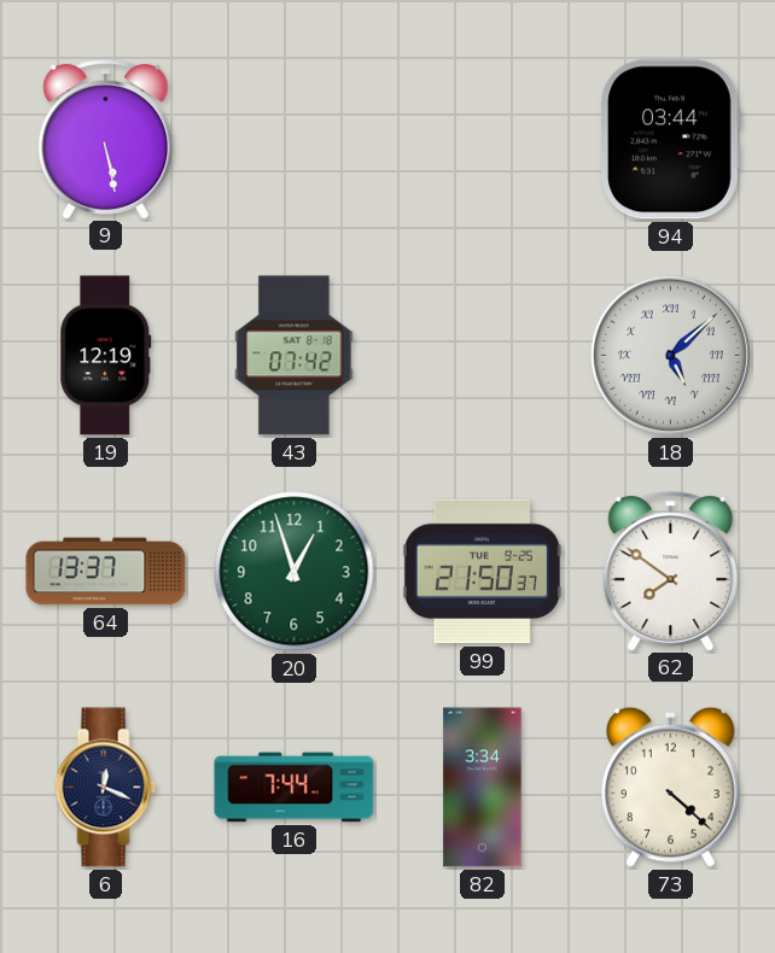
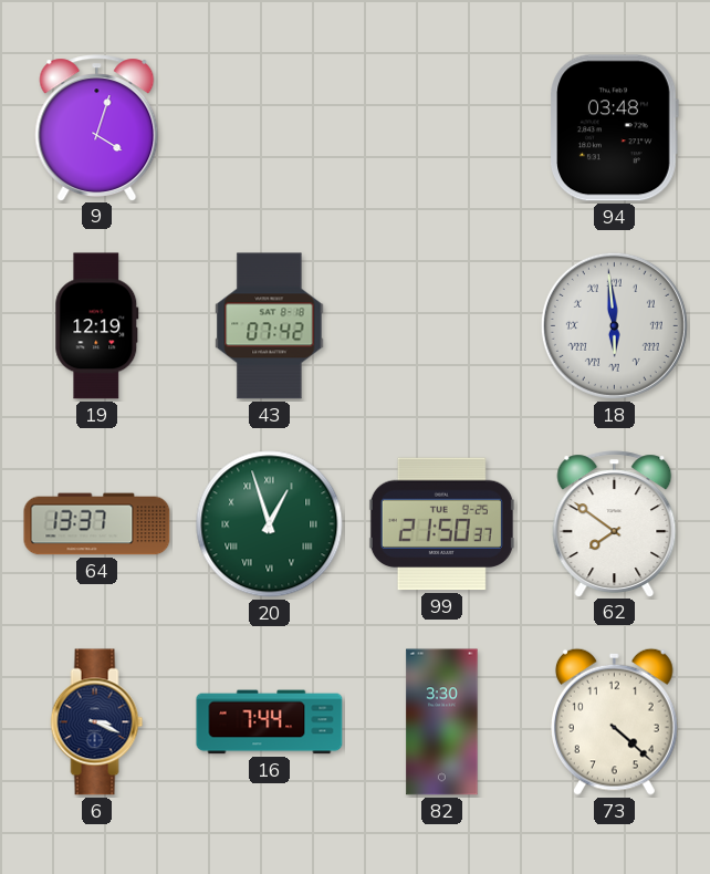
9: 5:28 -> 4:03
94: 03:44 -> 03:48
18: 5:08 -> 5:59
20 numerals: Arabic -> Roman
6: 12:19 -> 3:19
82: 3:34 -> 3:30
